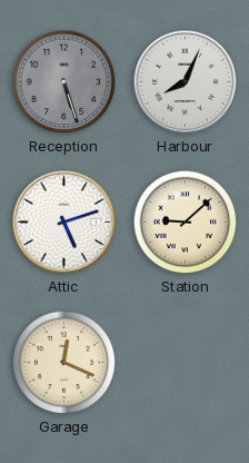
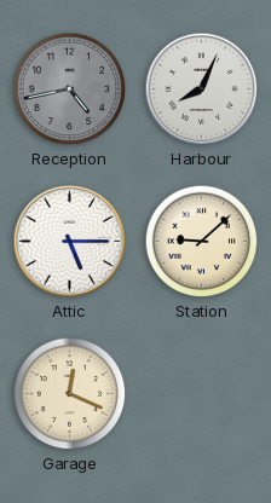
Reception: 5:27 -> 4:43
Attic: 5:12 -> 5:15
